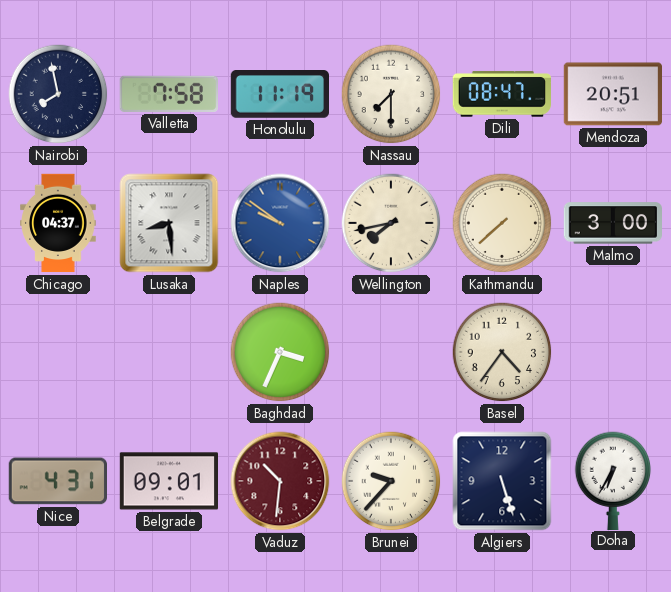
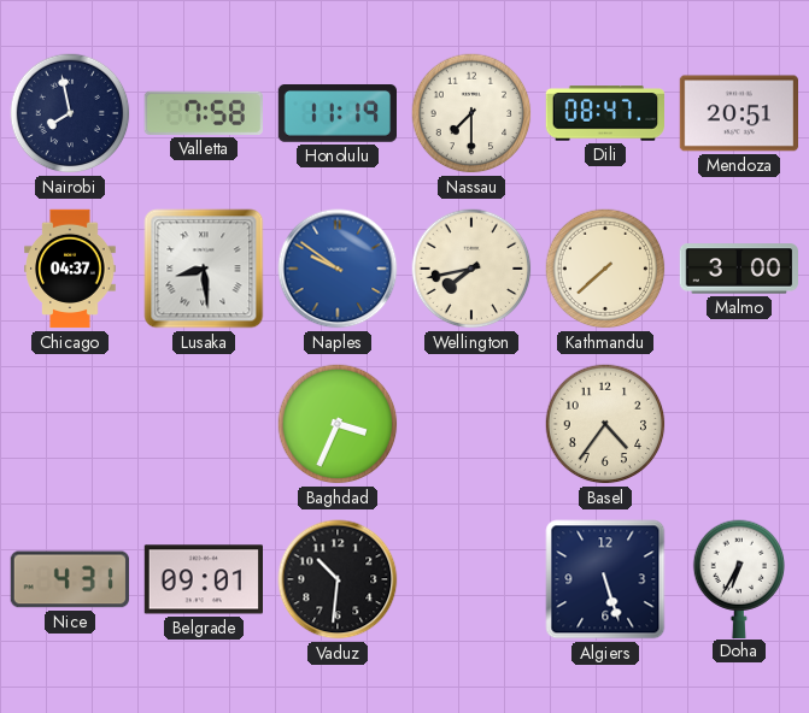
Vaduz dial: burgundy -> black
Brunei: 9:37 -> none
